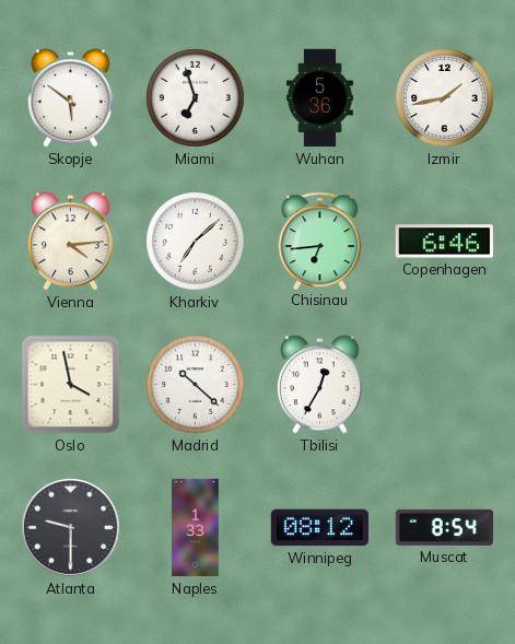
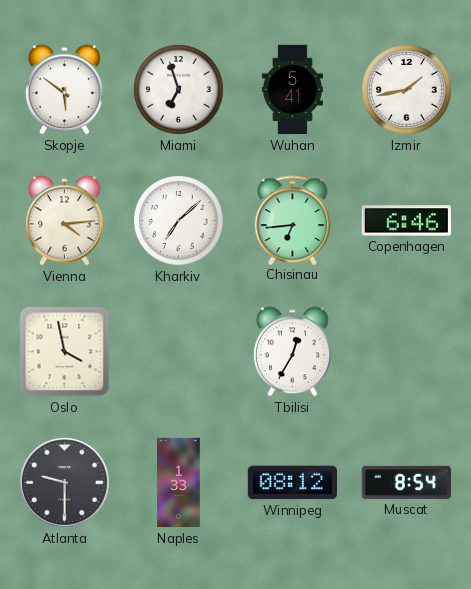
Wuhan: 5:36 -> 5:41
Madrid: 10:22 -> none
